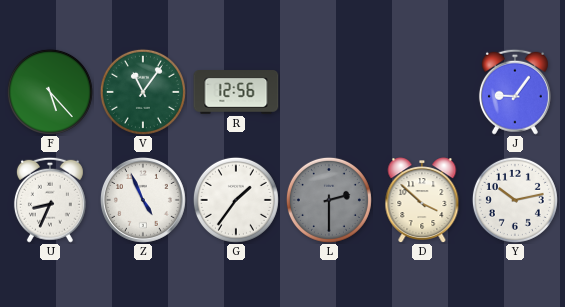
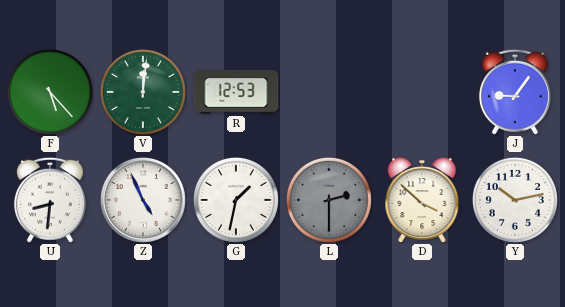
V: 11:06 -> 12:01
R: 12:56 -> 12:53
U: 8:34 -> 8:31
G: 1:36 -> 1:32
